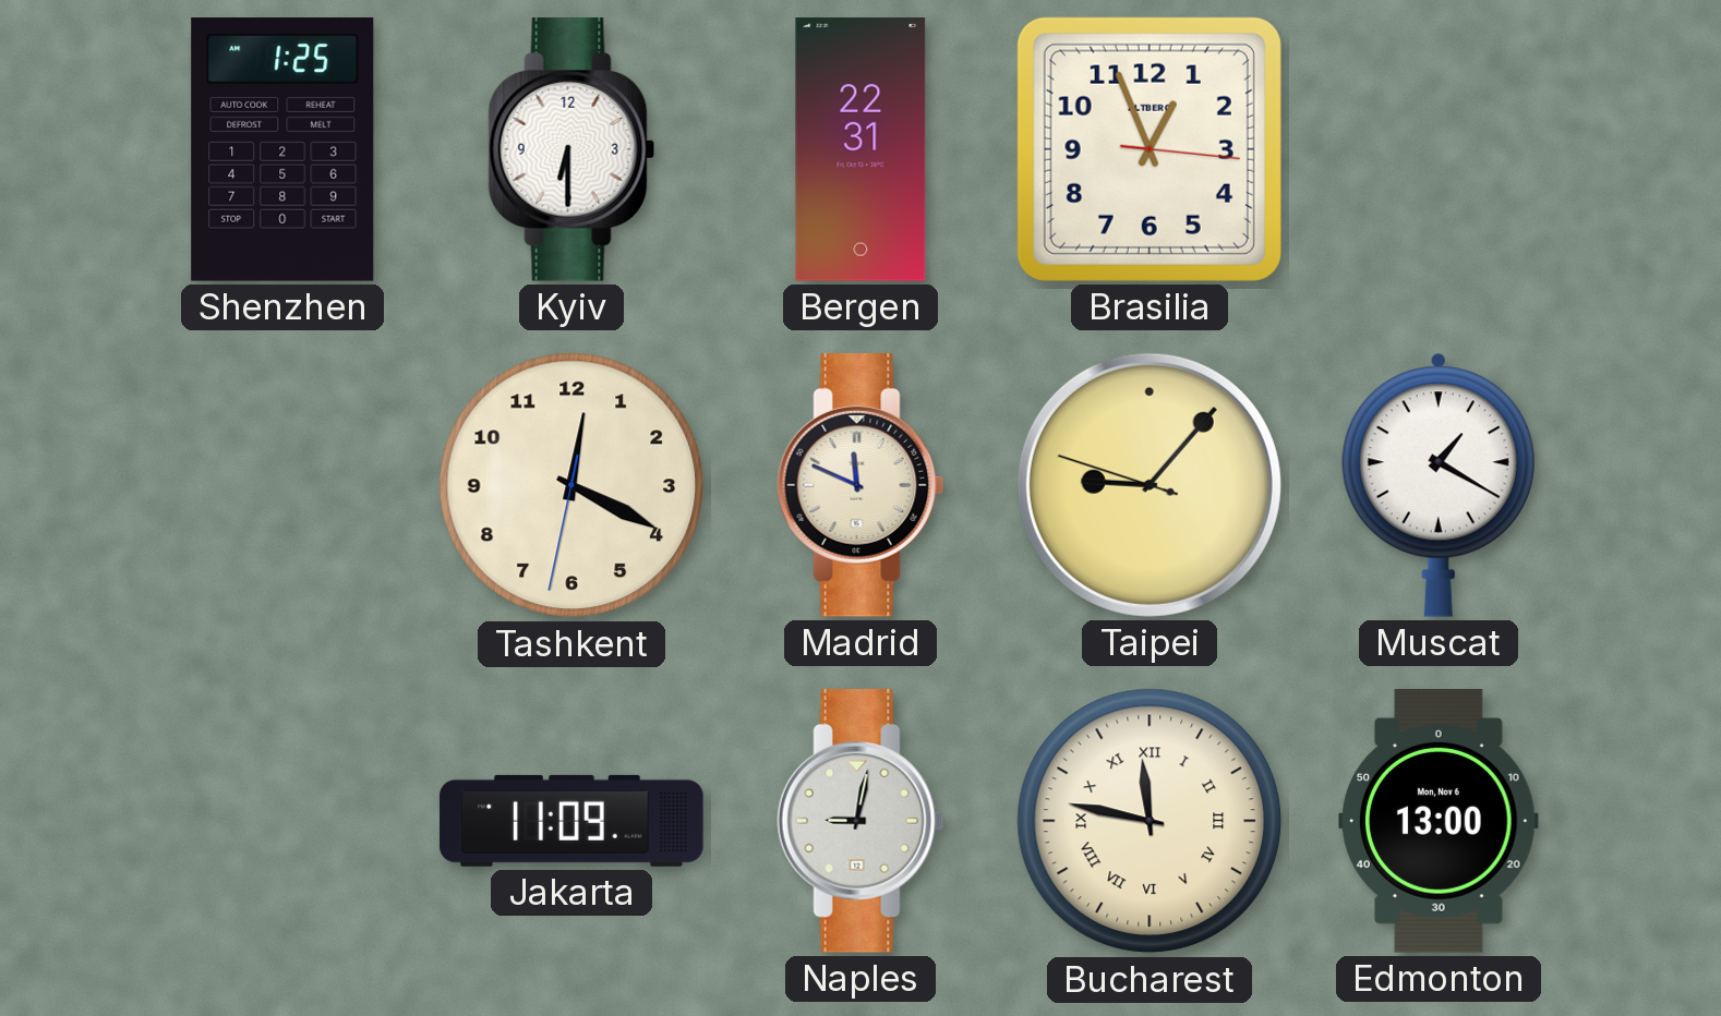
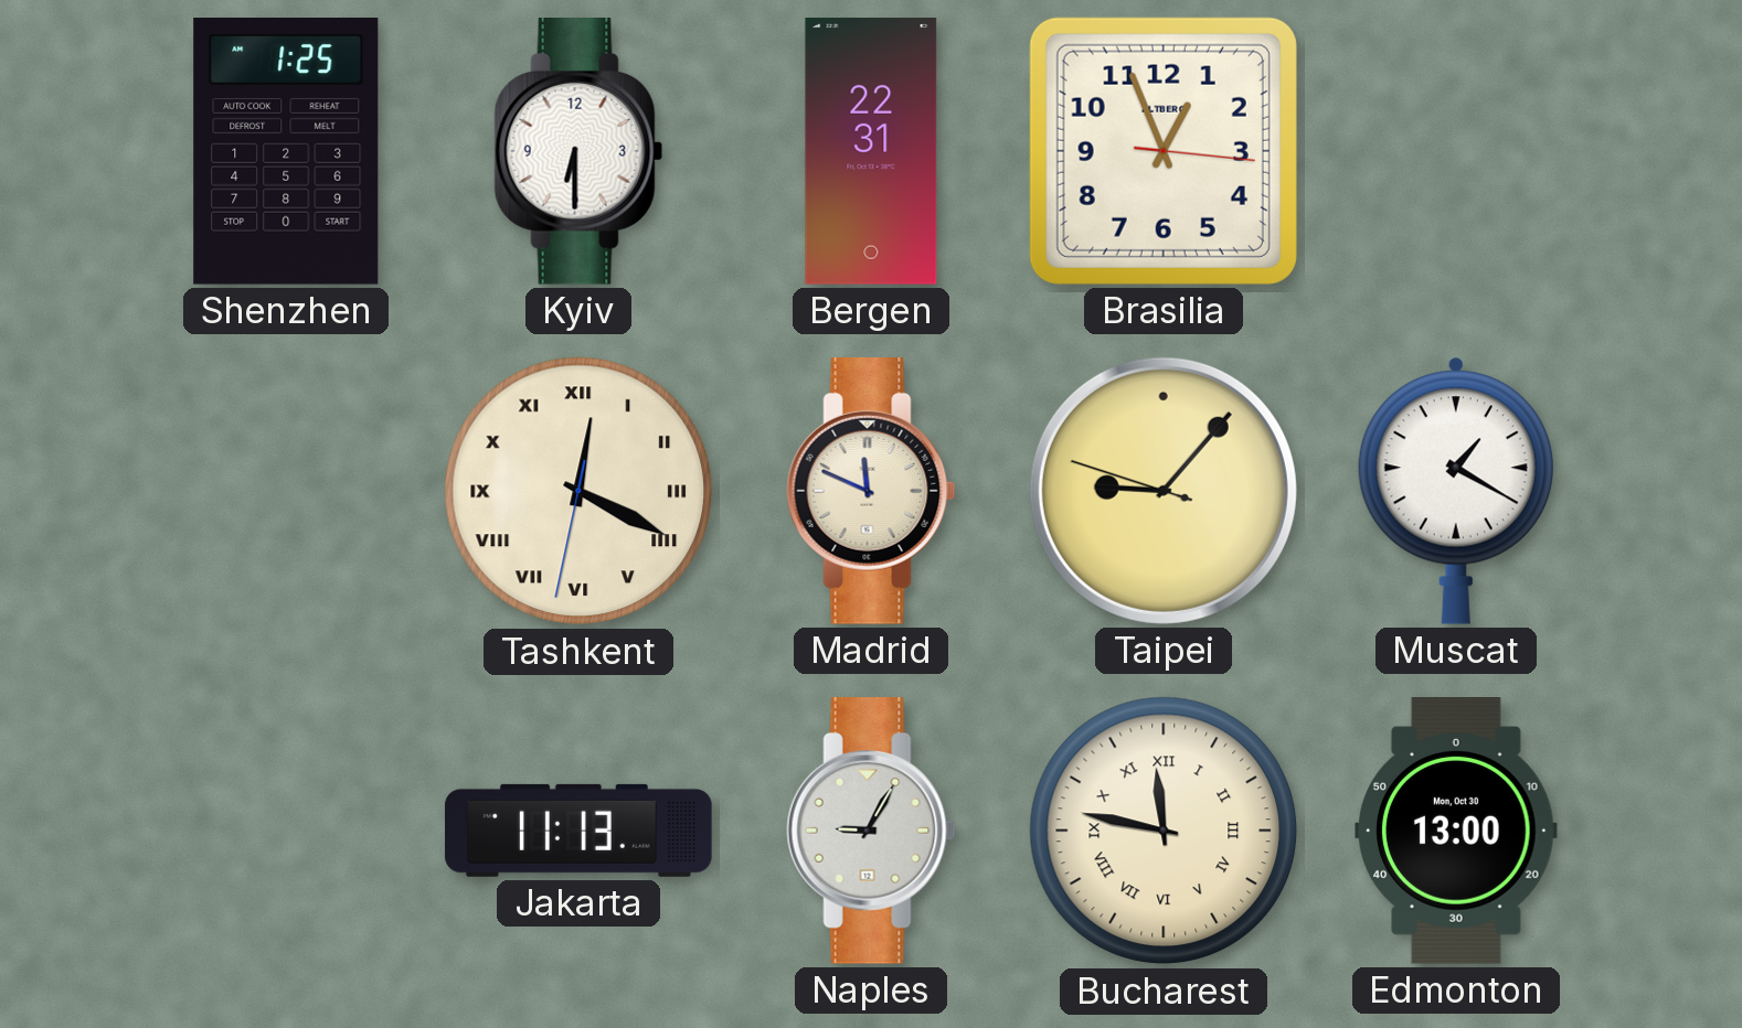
Tashkent numerals: Arabic -> Roman
Jakarta: 11:09 -> 11:13
Naples: 9:02 -> 9:05
Edmonton date: Mon, Nov 6 -> Mon, Oct 30
